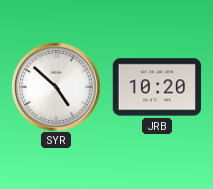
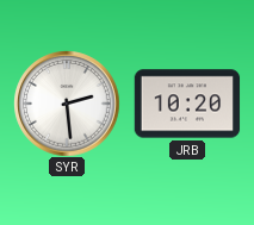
SYR: 4:52 -> 2:29
